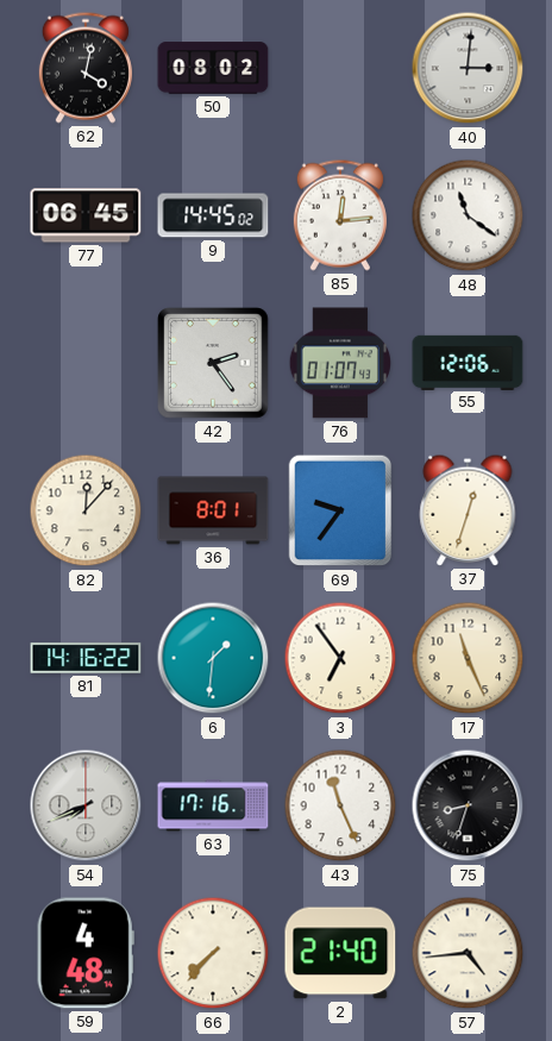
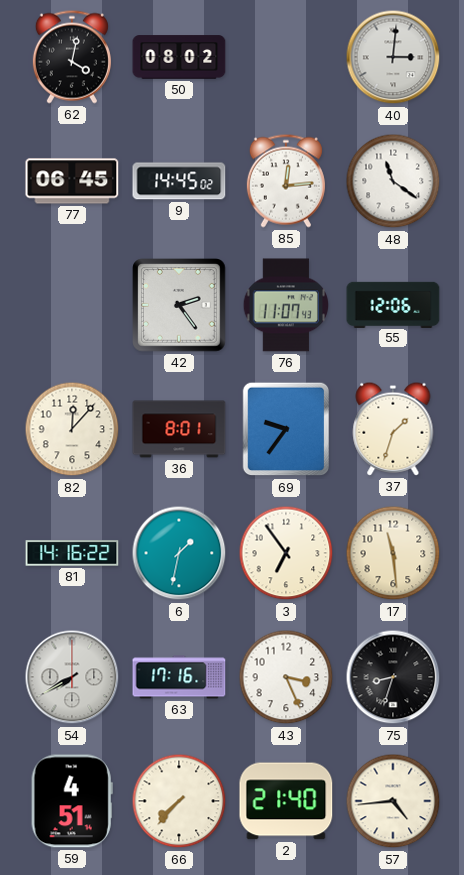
76: 01:07 -> 11:07
37: 12:33 -> 1:33
6: 1:31 -> 1:32
17: 11:26 -> 11:29
54: 7:41 -> 7:40
43: 11:26 -> 3:26
59: 4:48 -> 4:51
